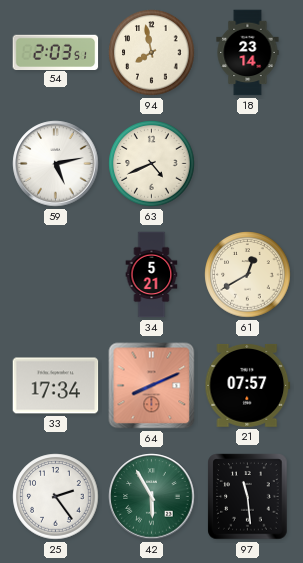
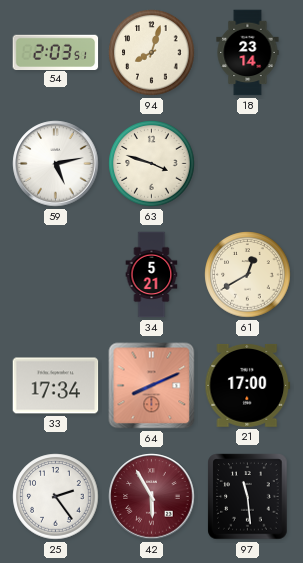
94: 7:58 -> 8:03
63: 4:41 -> 3:48
21: 07:57 -> 17:00
42 dial: green -> burgundy
